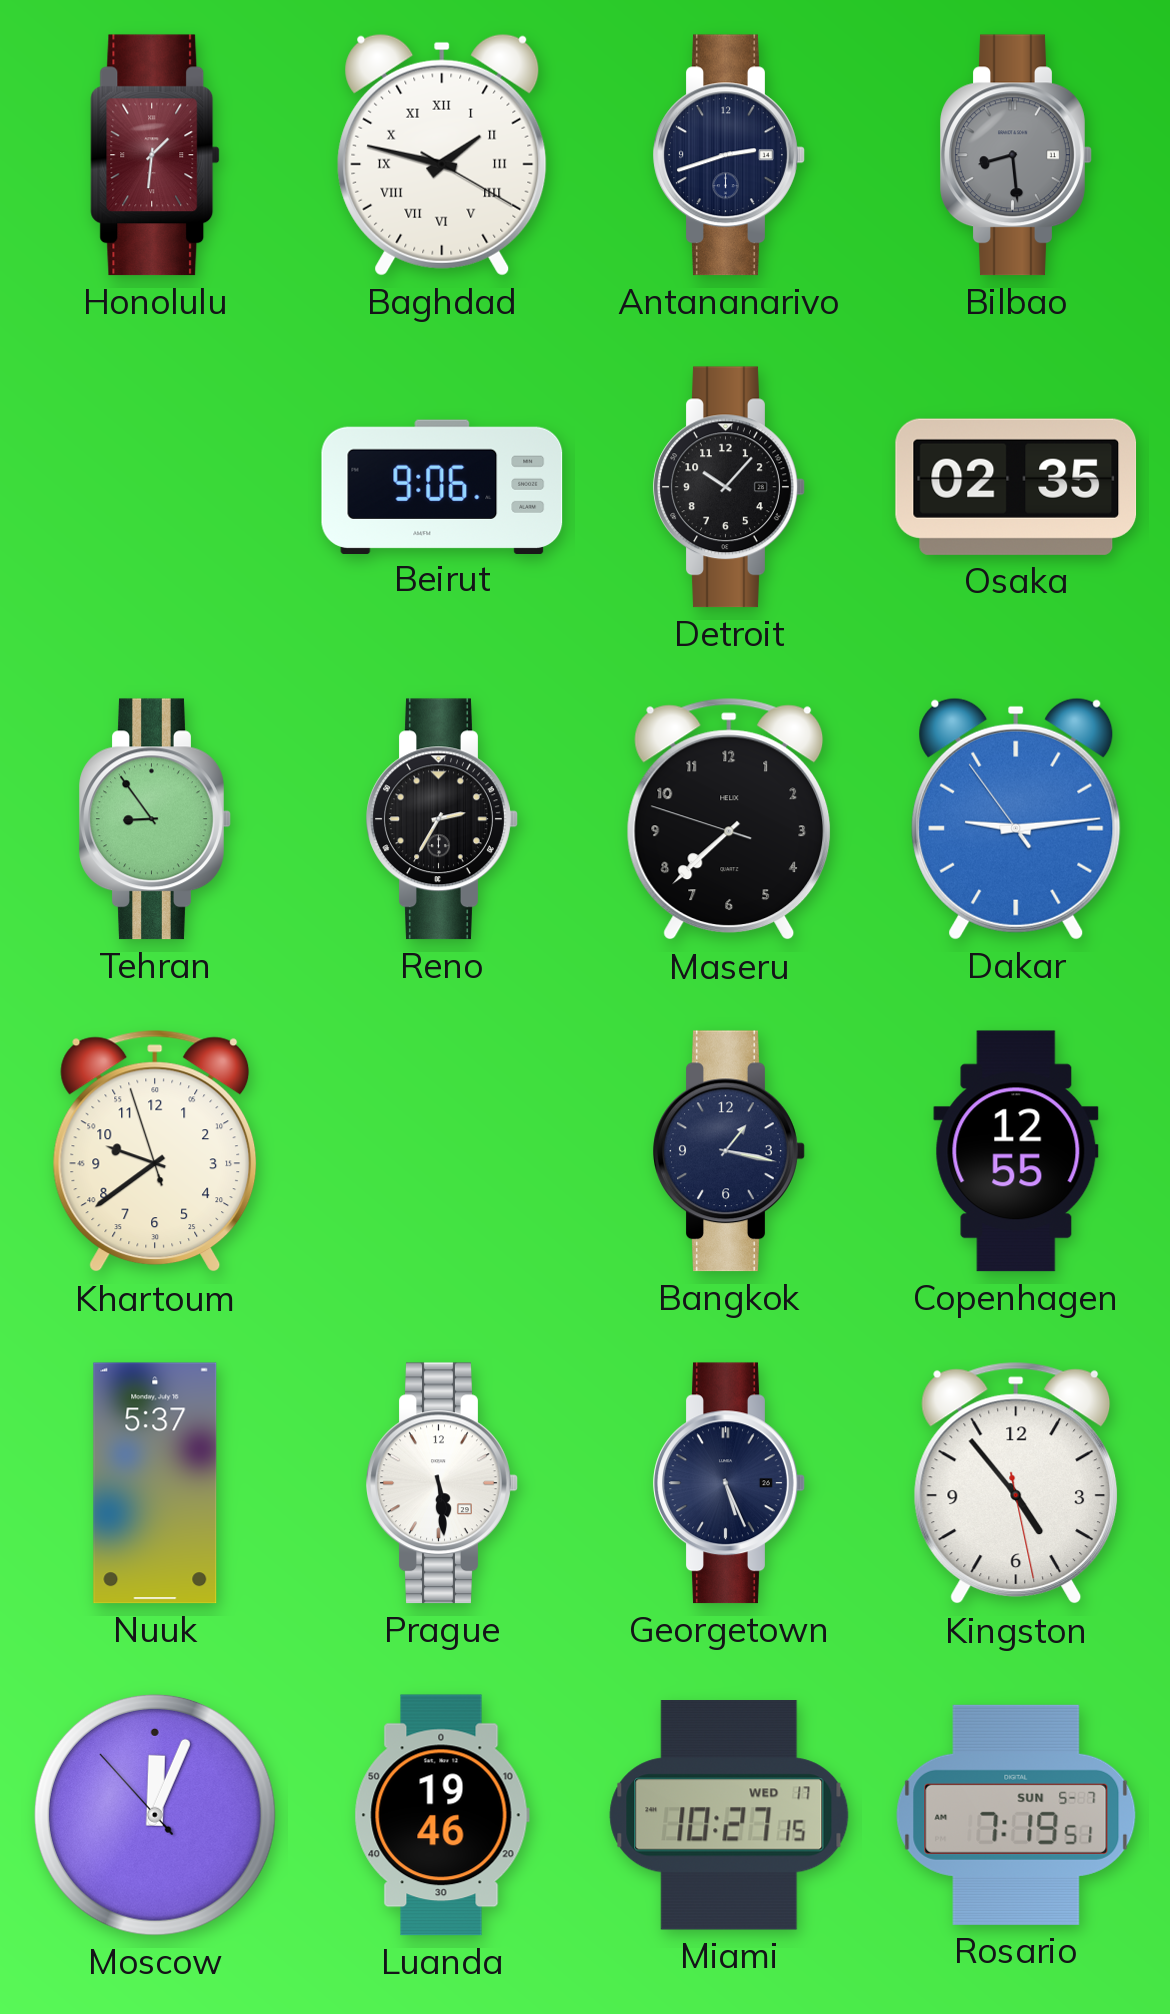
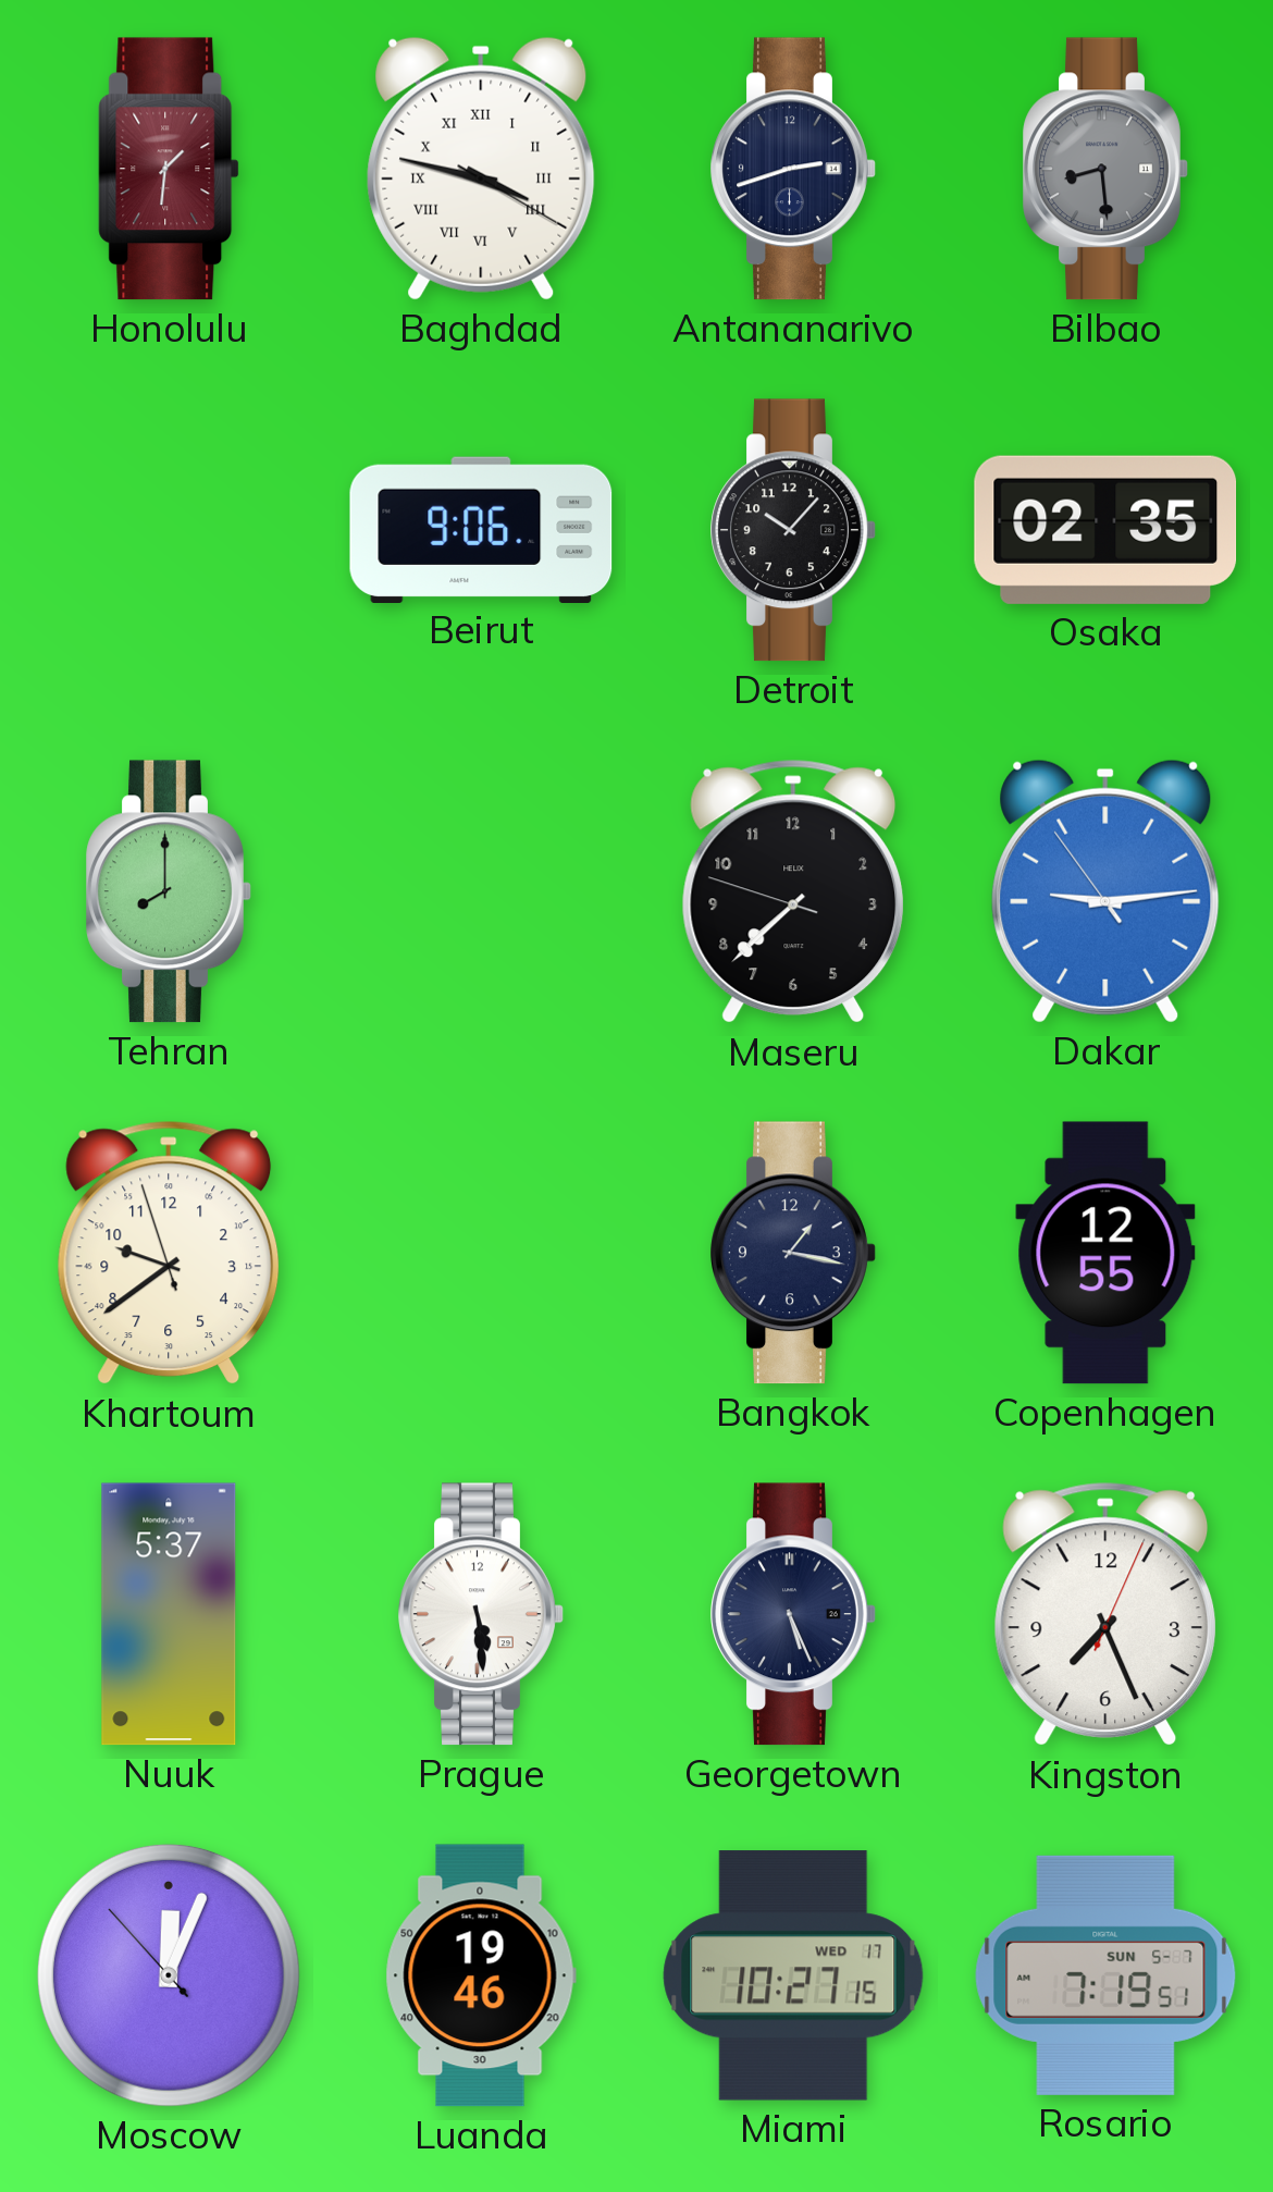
Baghdad: 1:47 -> 3:47
Tehran: 8:54 -> 8:00
Reno: 2:35 -> none
Kingston: 4:53 -> 7:26
